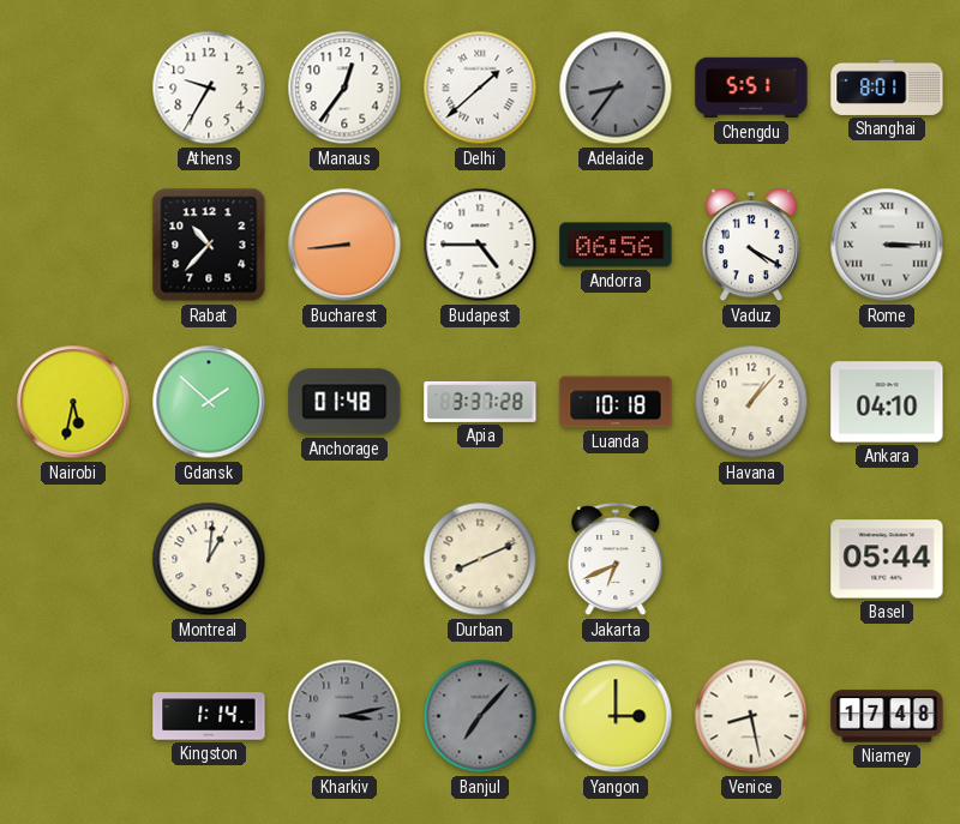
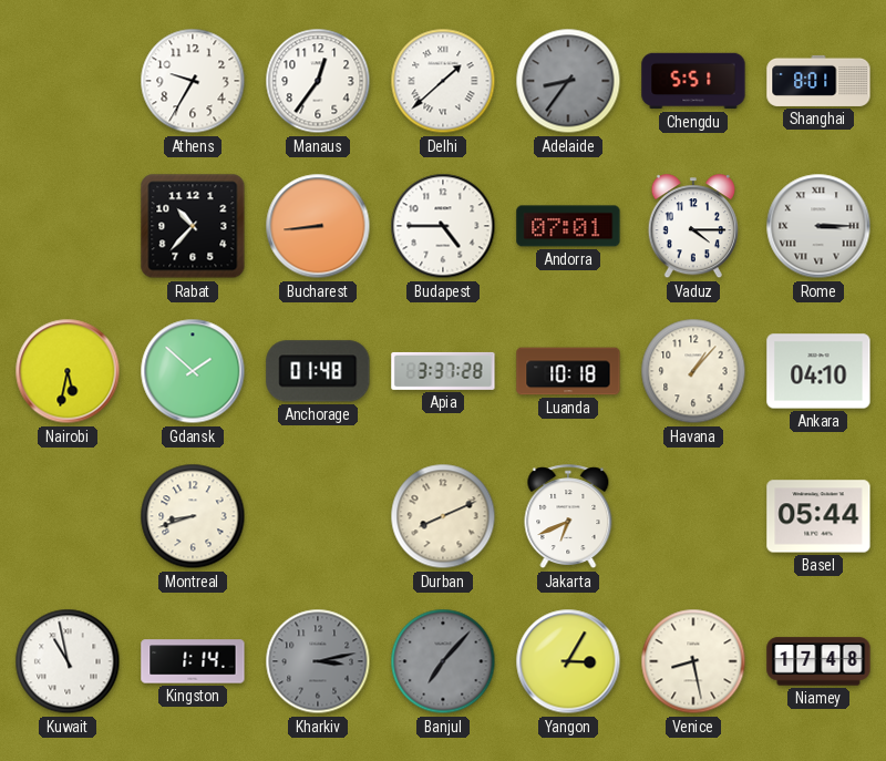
Andorra: 06:56 -> 07:01
Vaduz: 4:20 -> 4:15
Montreal: 1:01 -> 8:42
Kuwait: none -> 10:58
Yangon: 3:00 -> 3:05
